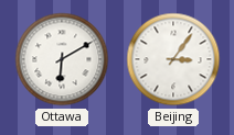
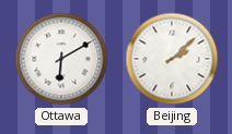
Beijing: 3:06 -> 2:08
